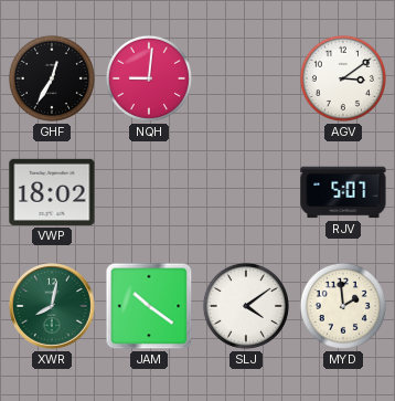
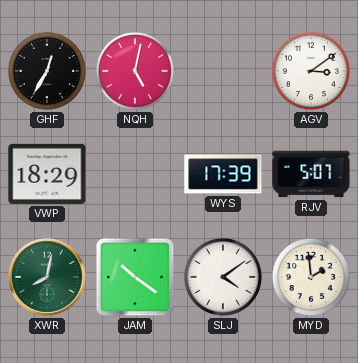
NQH: 9:01 -> 5:02
VWP: 18:02 -> 18:29
WYS: none -> 17:39
